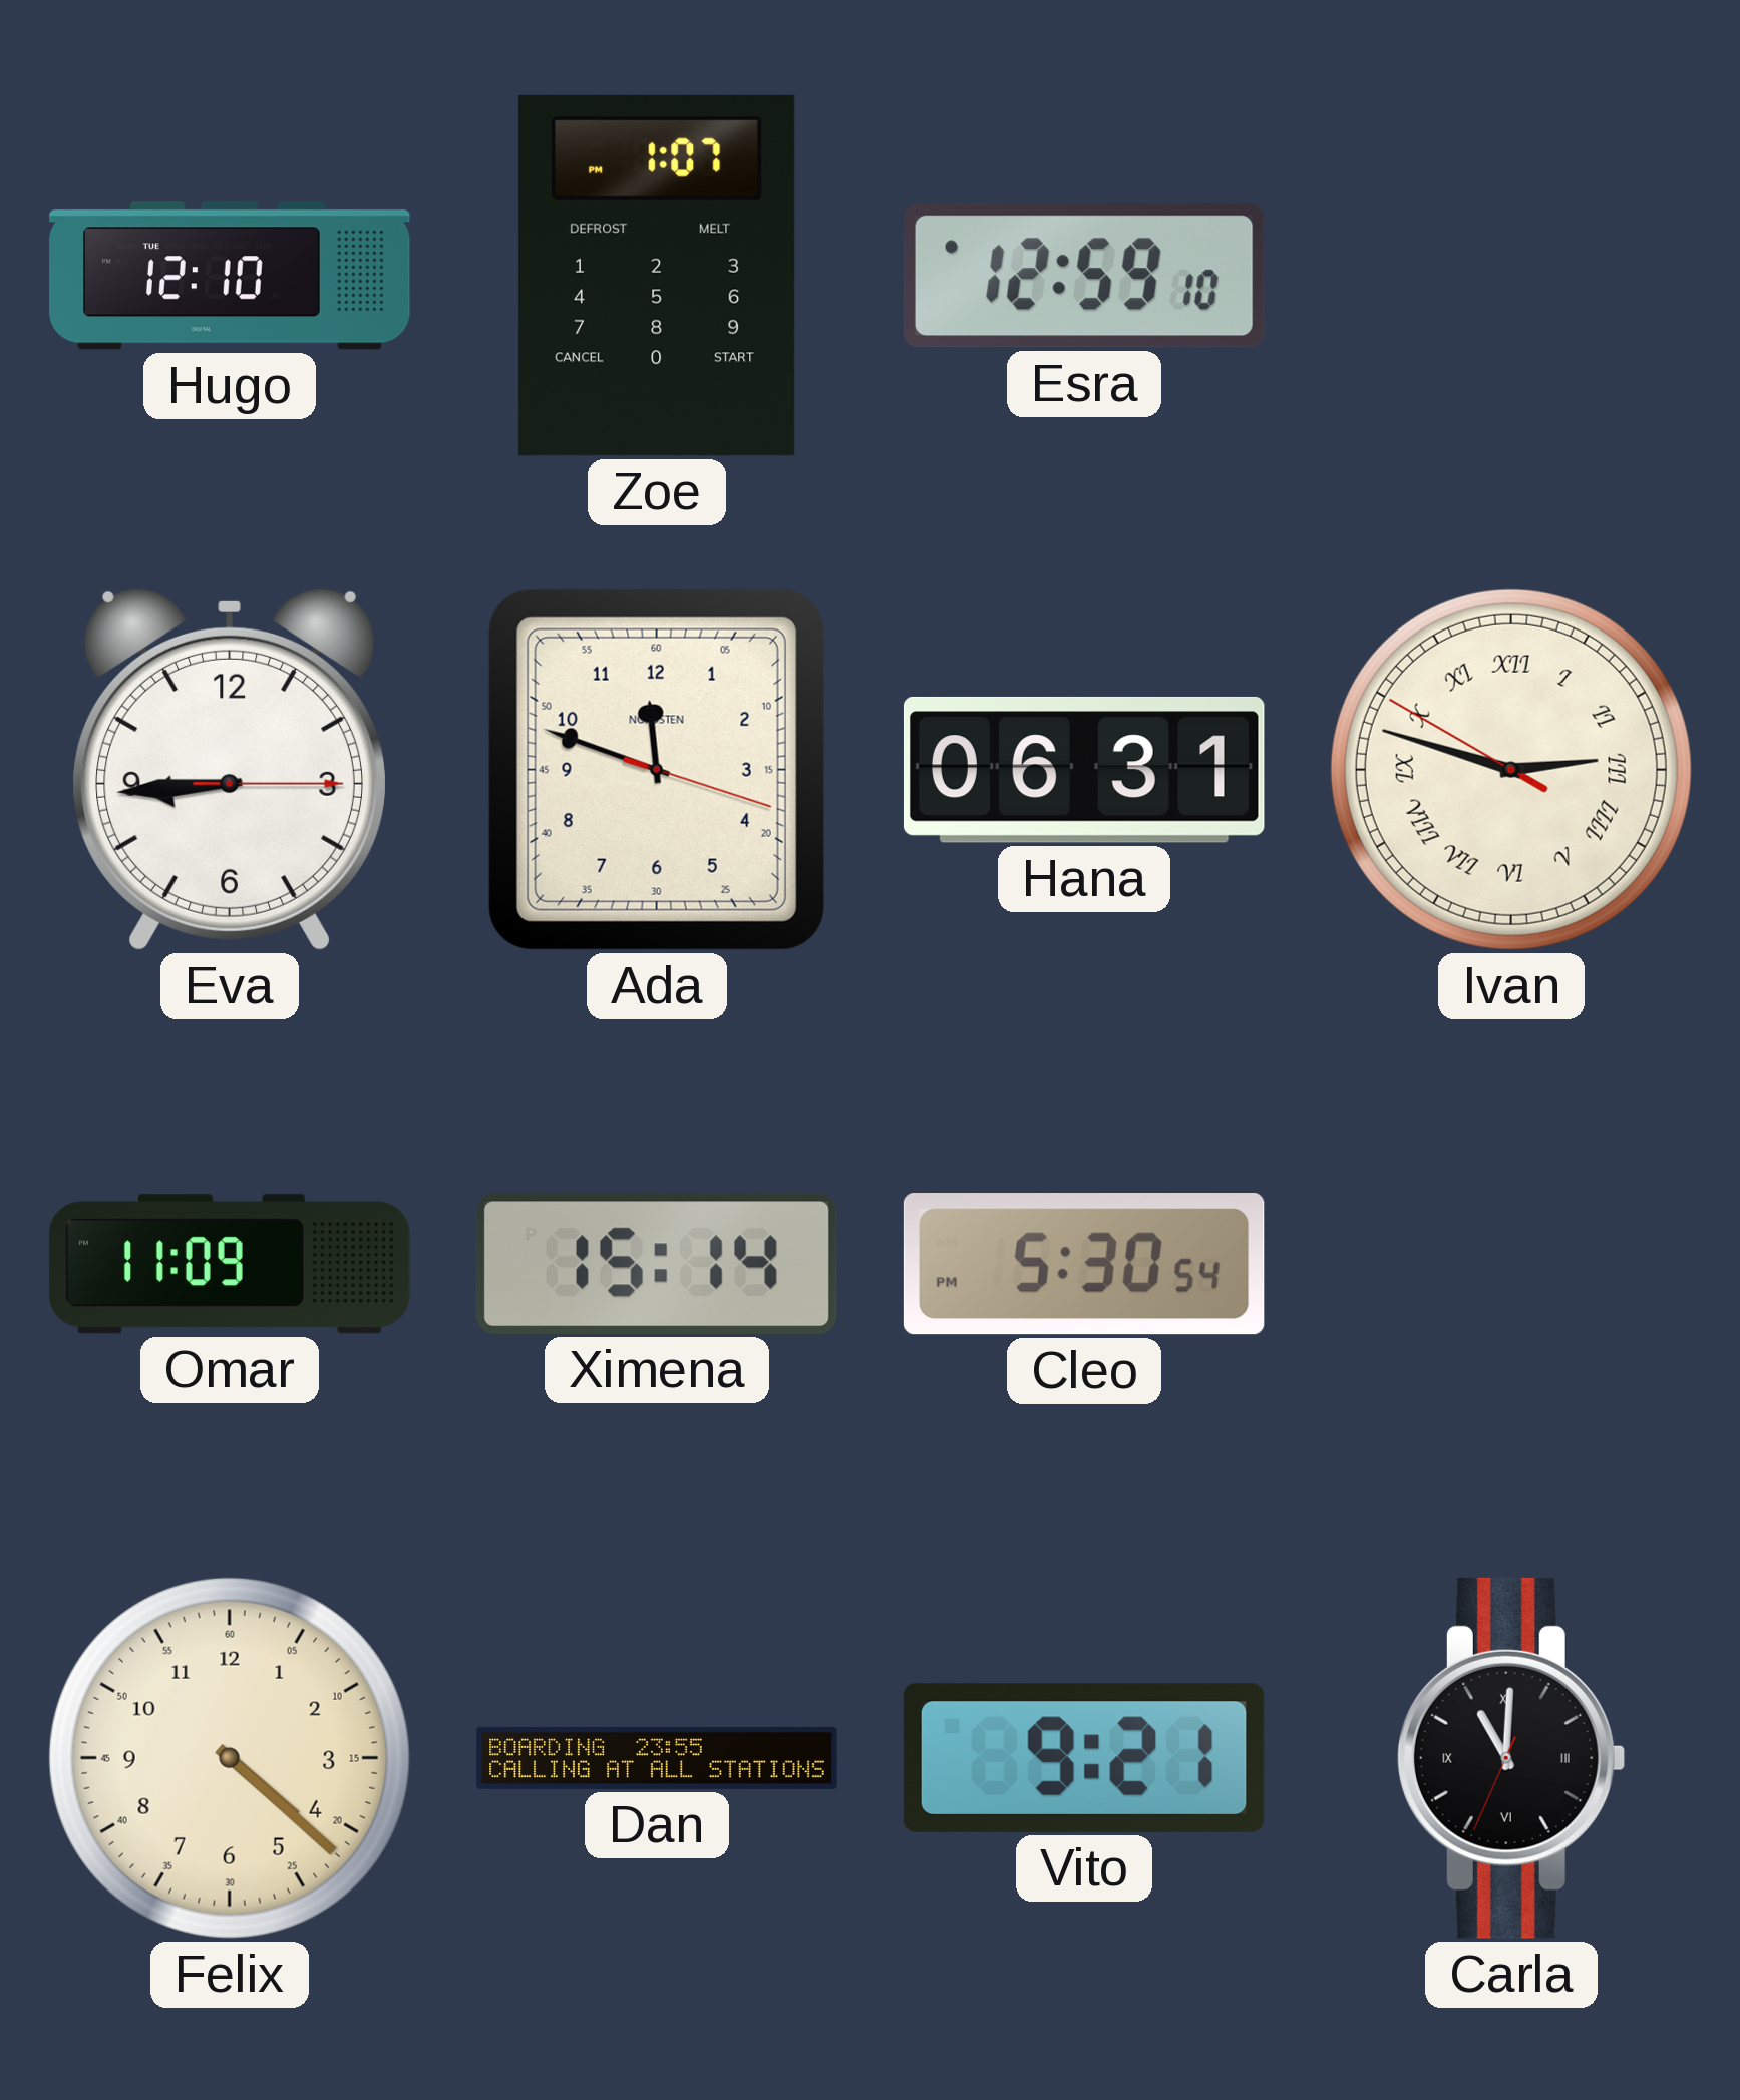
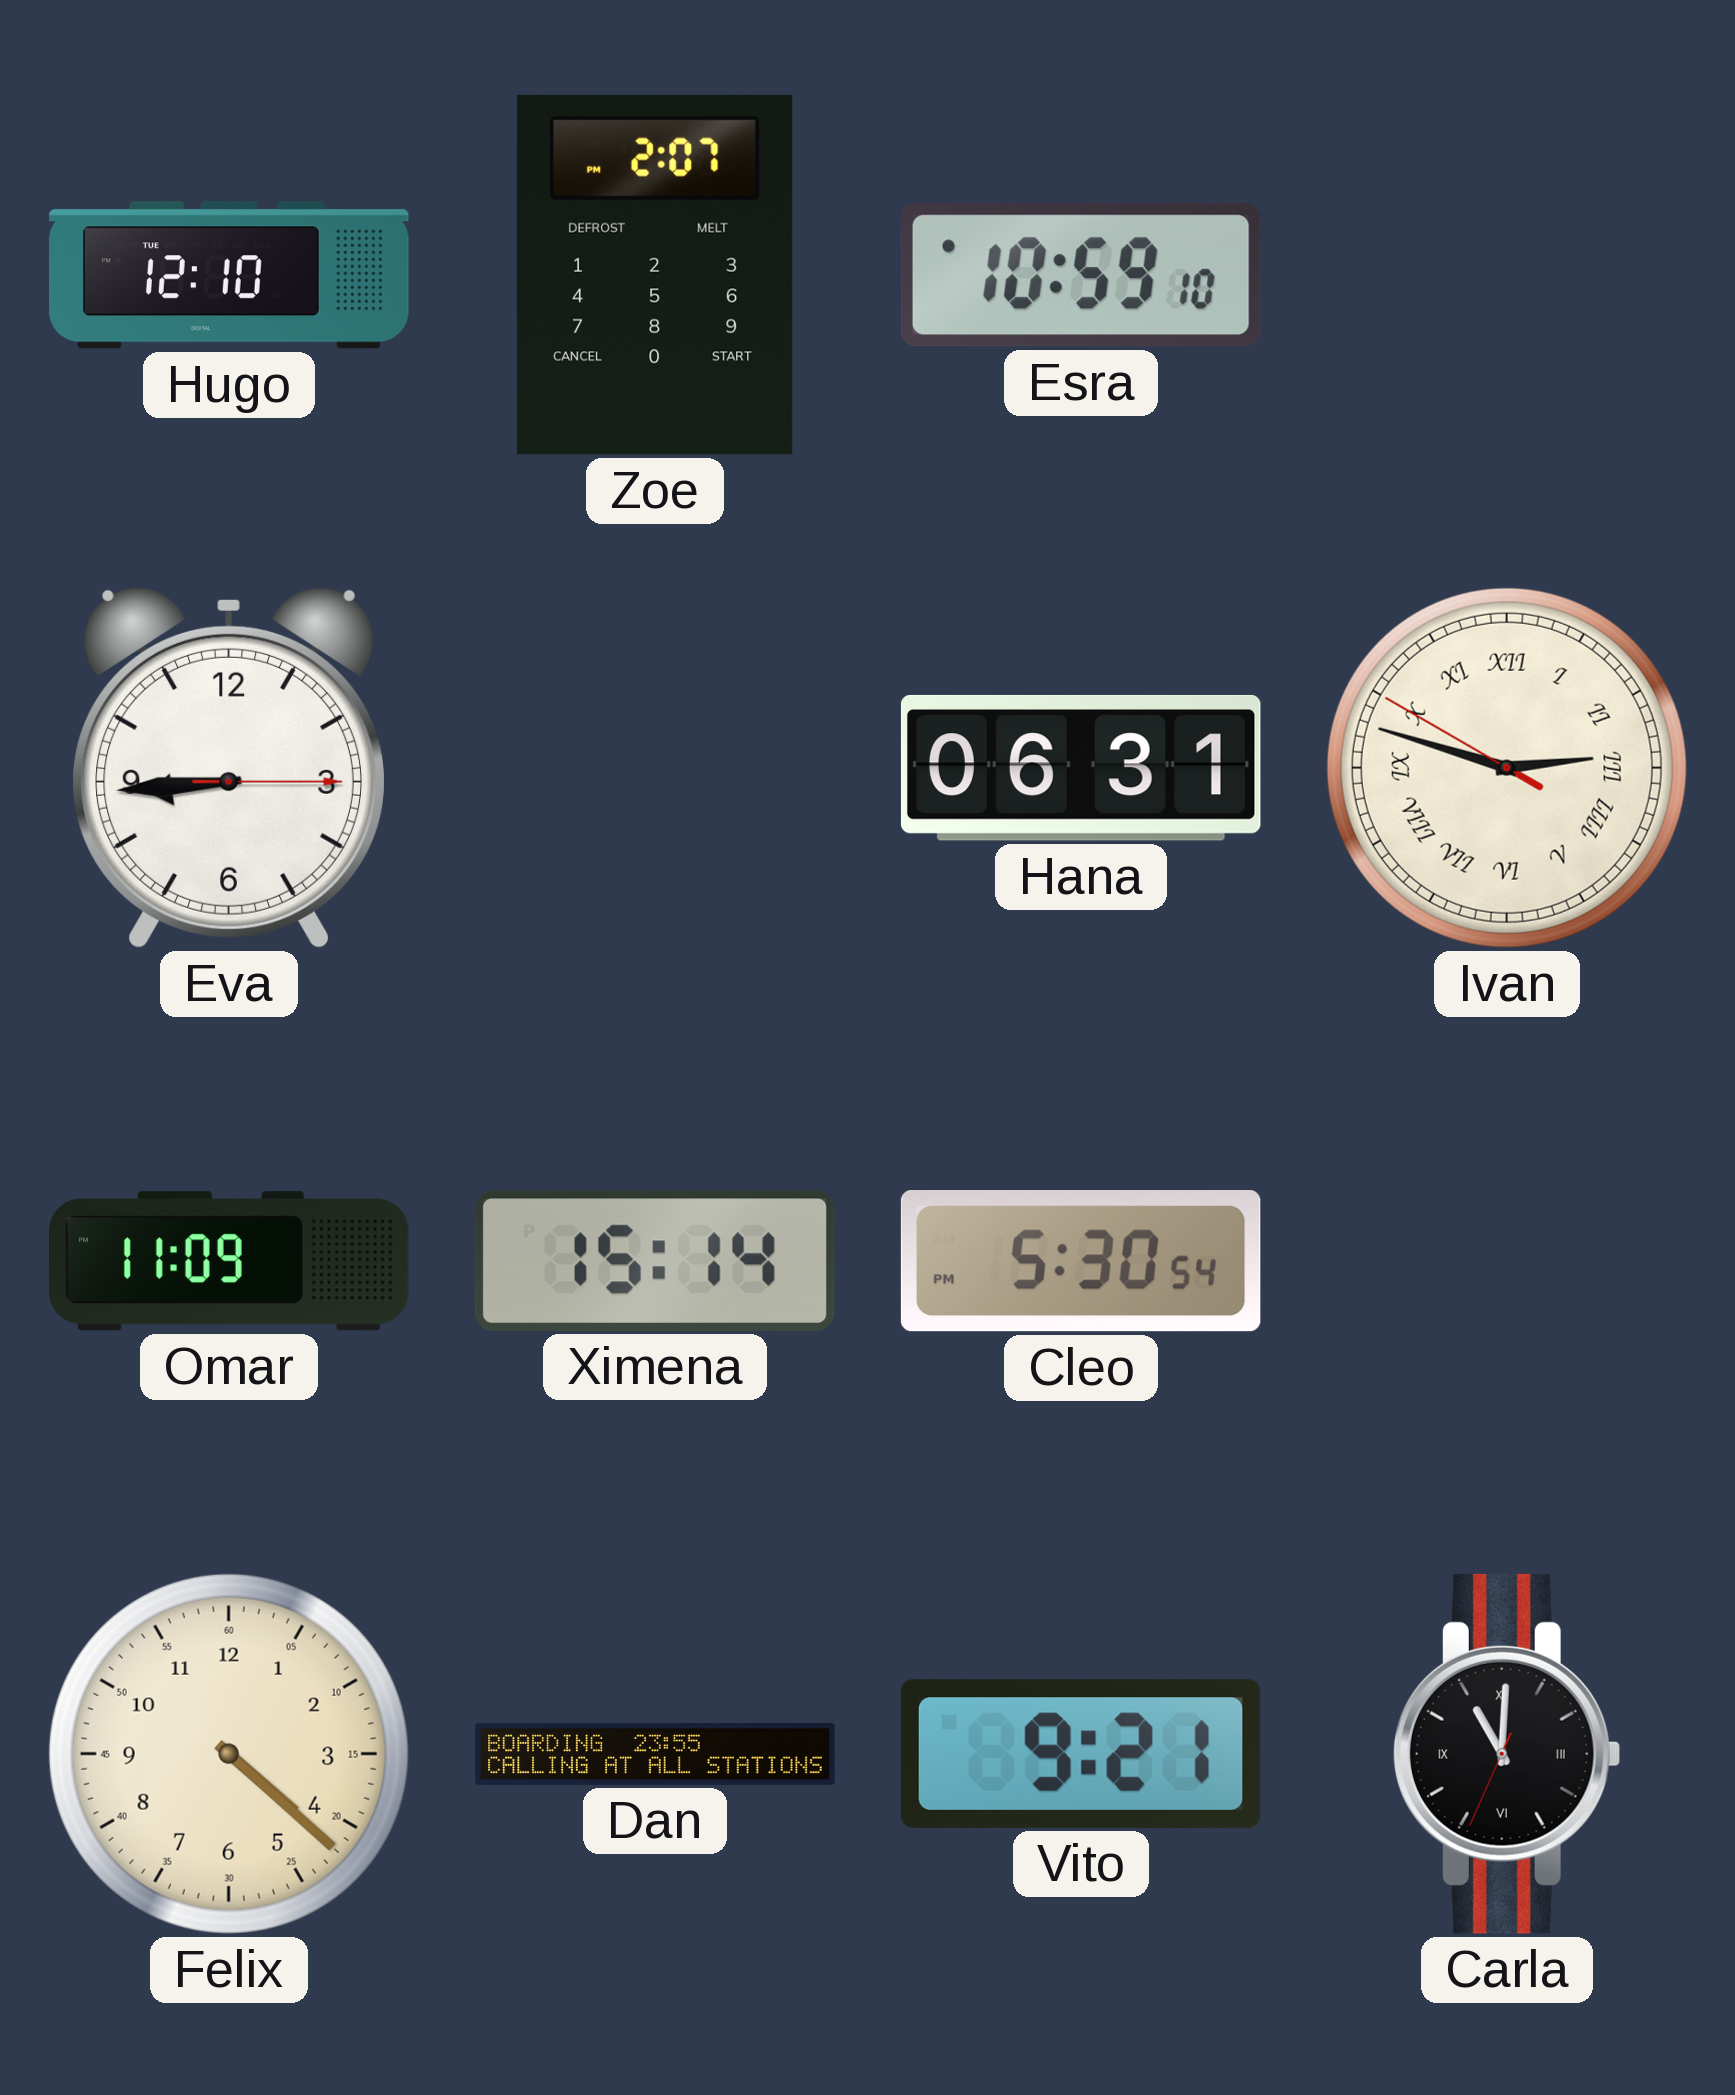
Zoe: 1:07 -> 2:07
Esra: 12:59 -> 10:59
Ada: 11:48 -> none
